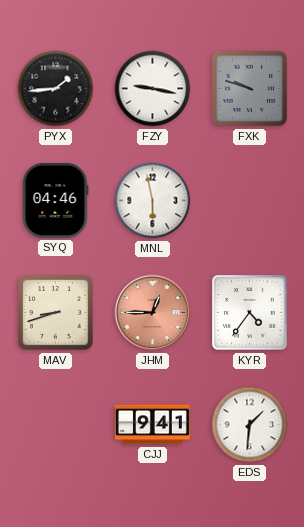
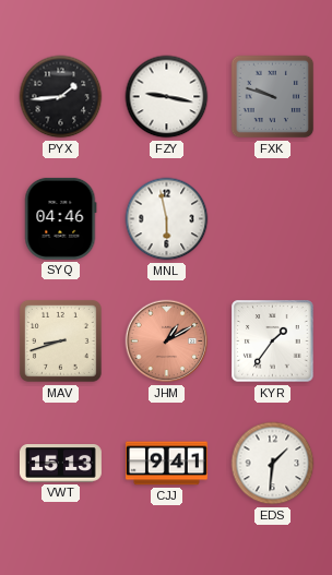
JHM: 12:45 -> 1:10
KYR: 4:36 -> 1:36
VWT: none -> 15:13
